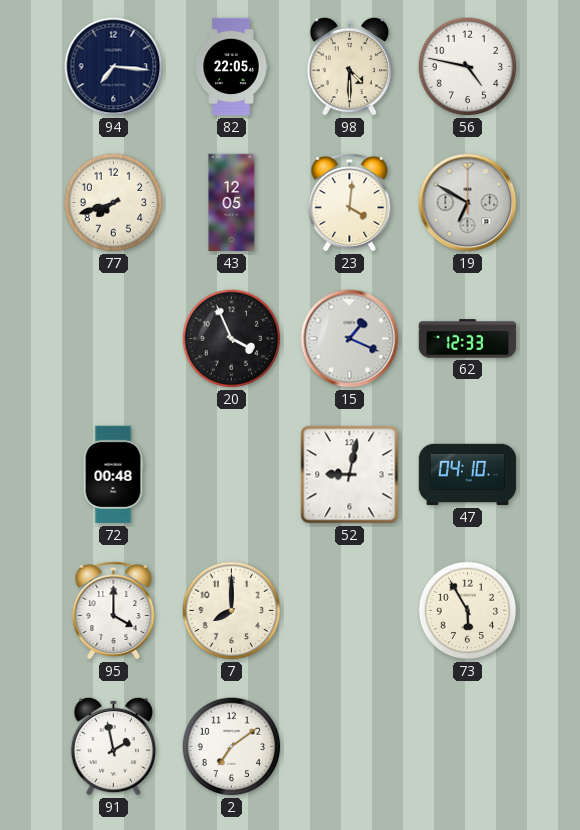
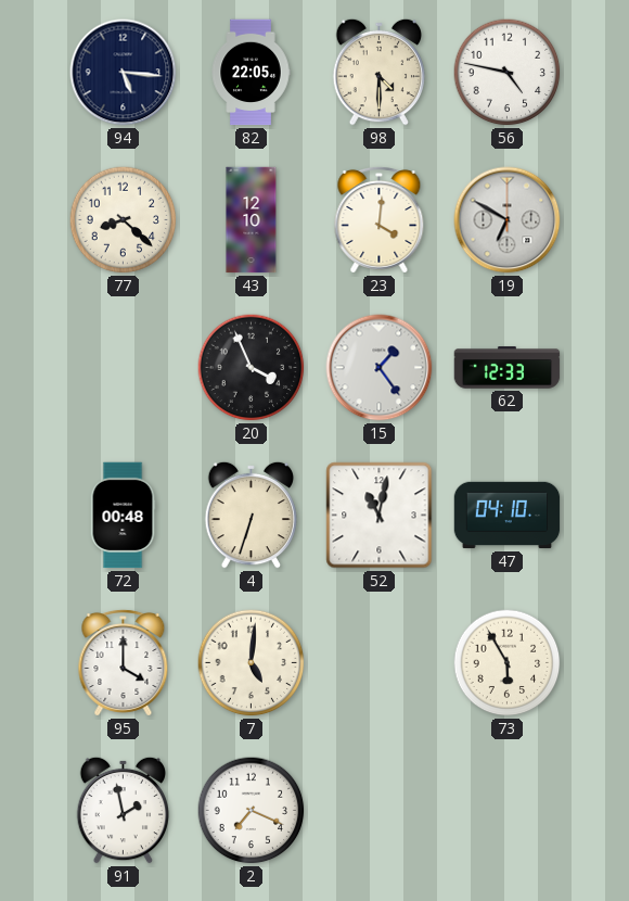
94: 7:16 -> 5:16
77: 7:42 -> 8:22
43: 12:05 -> 12:10
15: 1:19 -> 1:24
4: none -> 6:33
52: 9:02 -> 11:02
7: 8:00 -> 5:01
2: 7:09 -> 7:19
